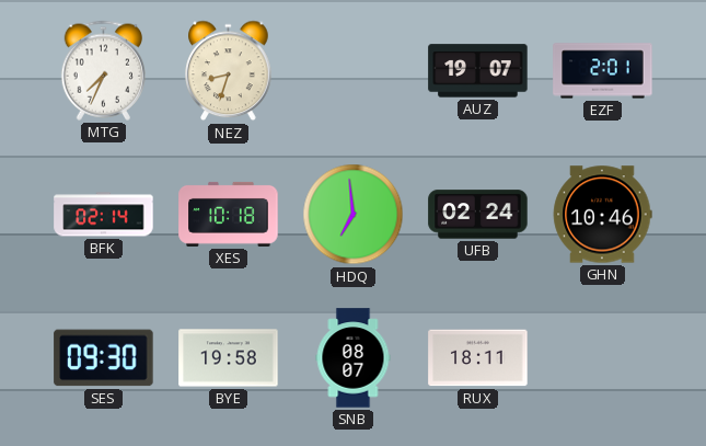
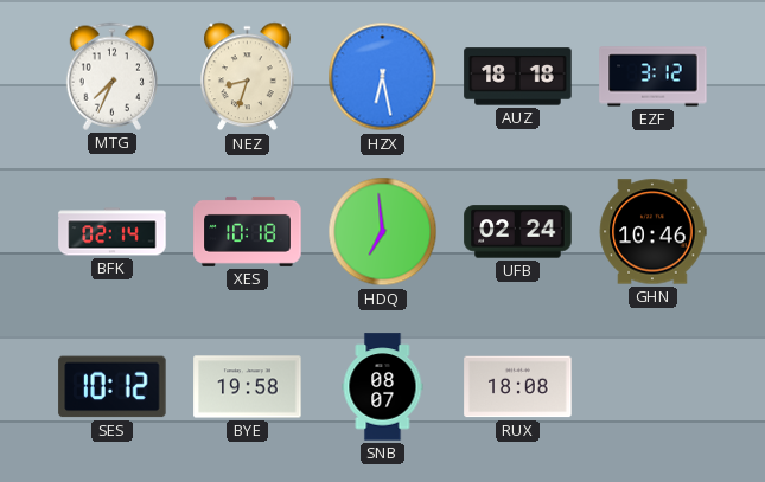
HZX: none -> 6:28
AUZ: 19:07 -> 18:18
EZF: 2:01 -> 3:12
SES: 09:30 -> 10:12
RUX: 18:11 -> 18:08
